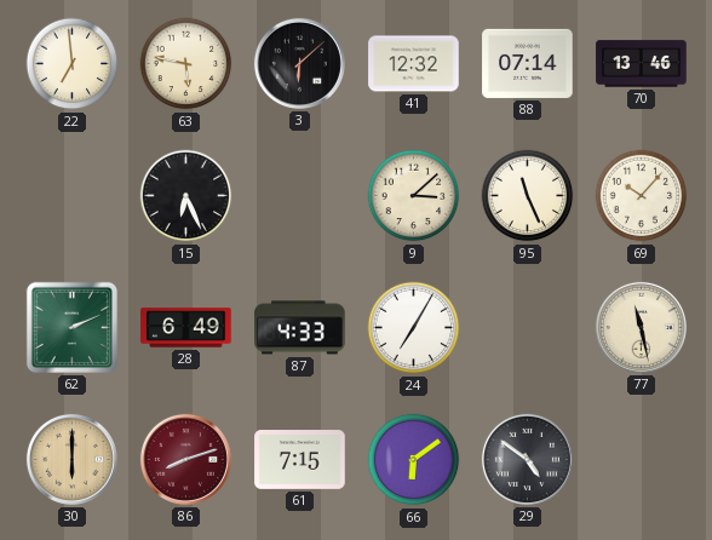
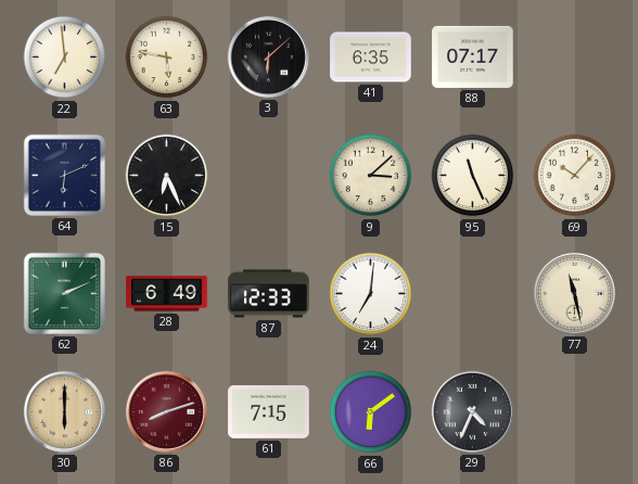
41: 12:32 -> 6:35
88: 07:14 -> 07:17
70: 13:46 -> none
64: none -> 6:11
87: 4:33 -> 12:33
24: 7:05 -> 7:01
29: 4:51 -> 4:34
